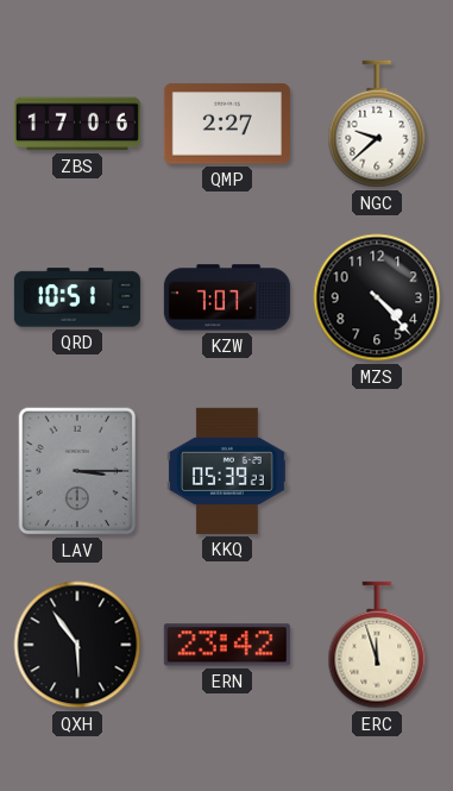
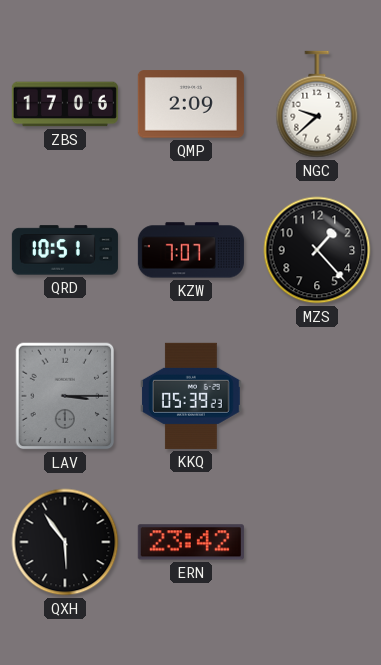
QMP: 2:27 -> 2:09
MZS: 4:23 -> 1:23
ERC: 11:57 -> none
